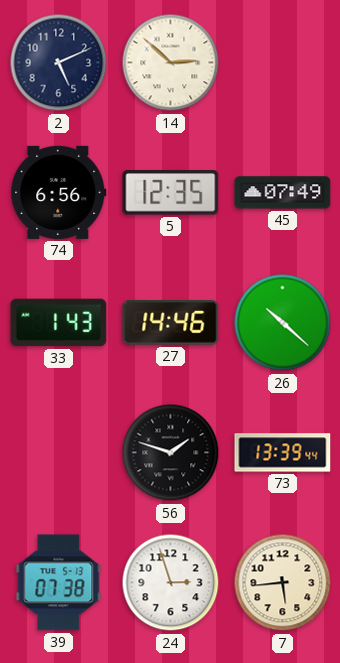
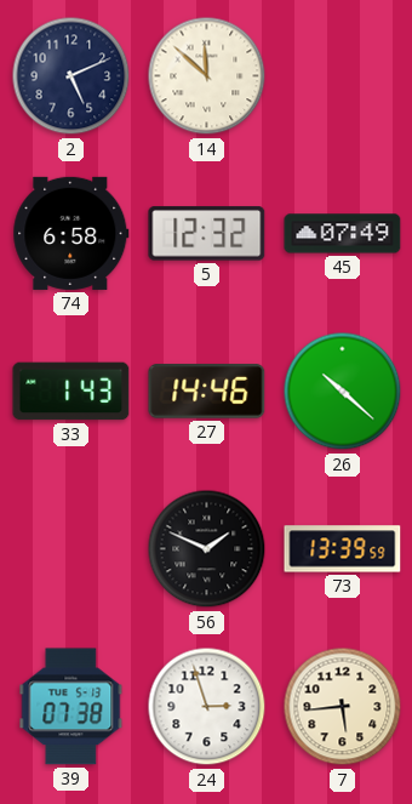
14: 2:52 -> 11:52
74: 6:56 -> 6:58
5: 12:35 -> 12:32
56: 1:48 -> 1:49
73: 13:39:44 -> 13:39:59
